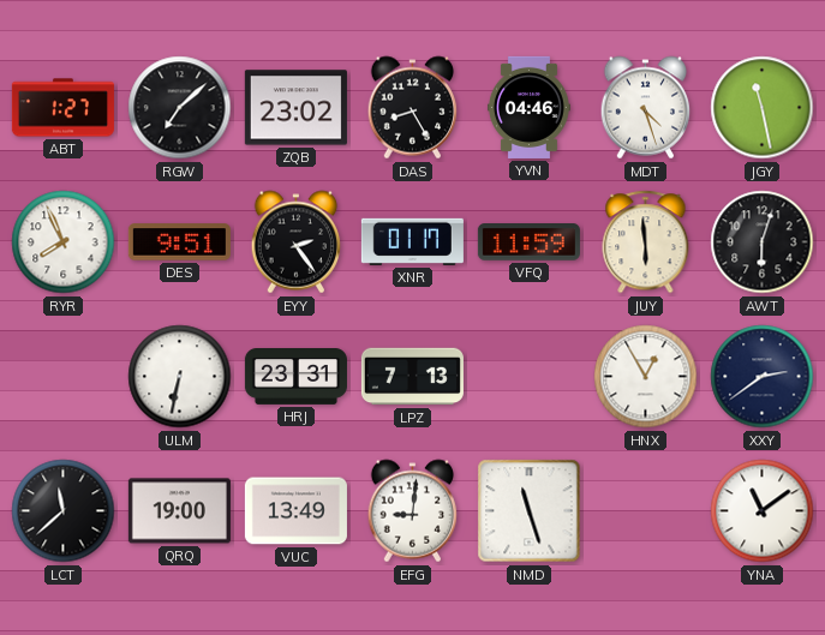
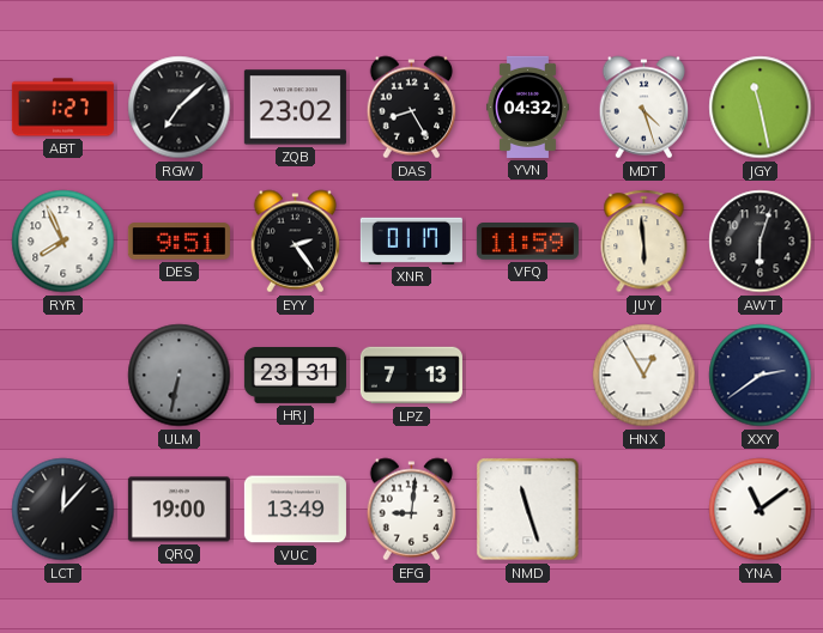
YVN: 04:46 -> 04:32
ULM dial: white -> grey
LCT: 11:38 -> 12:07
